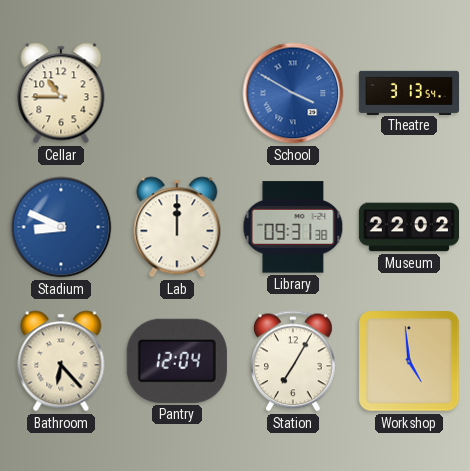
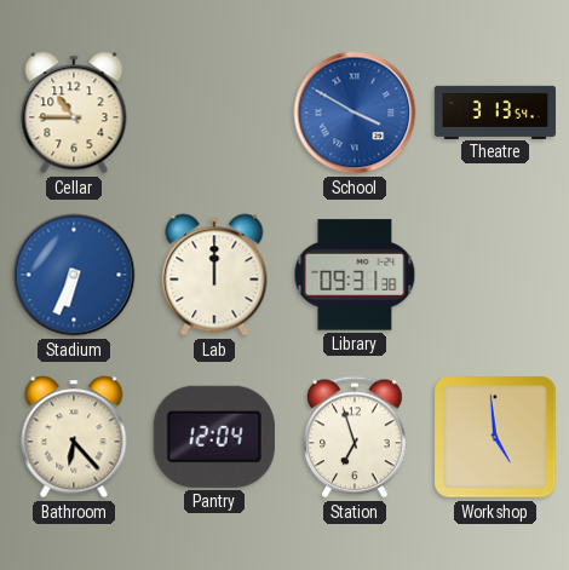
Stadium: 8:49 -> 6:34
Museum: 22:02 -> none
Station: 7:05 -> 6:57
